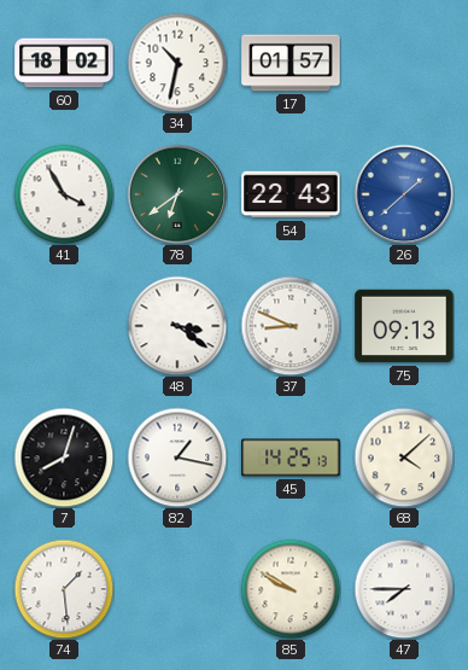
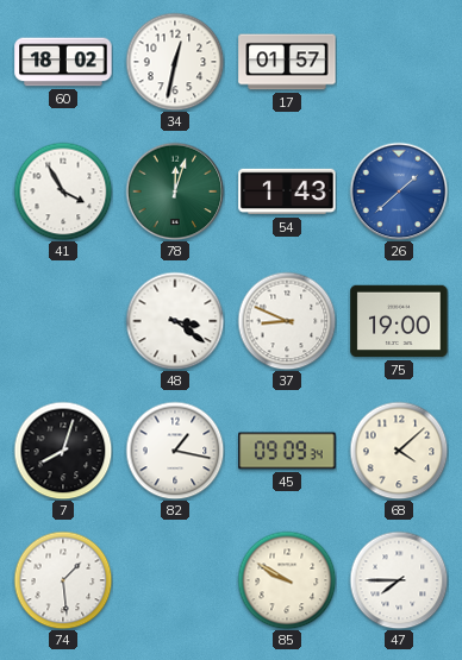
34: 10:32 -> 12:32
78: 6:39 -> 12:03
54: 22:43 -> 1:43
75: 09:13 -> 19:00
45: 14:25 -> 09:09
